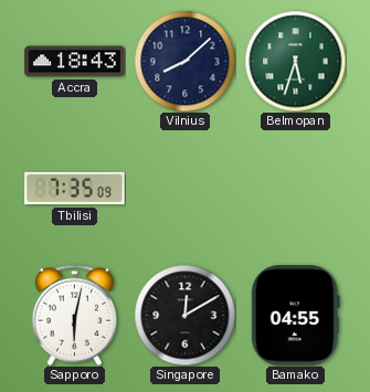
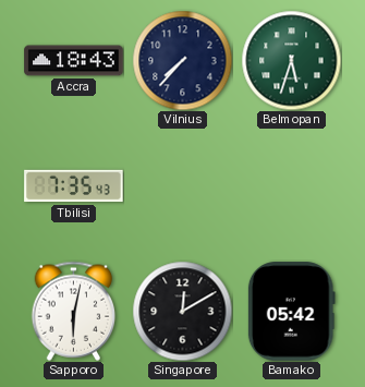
Vilnius: 8:08 -> 7:37
Tbilisi: 7:35:09 -> 7:35:43
Bamako: 04:55 -> 05:42
